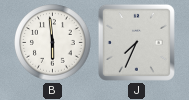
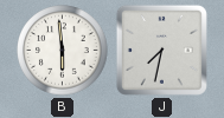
J: 7:34 -> 7:32
